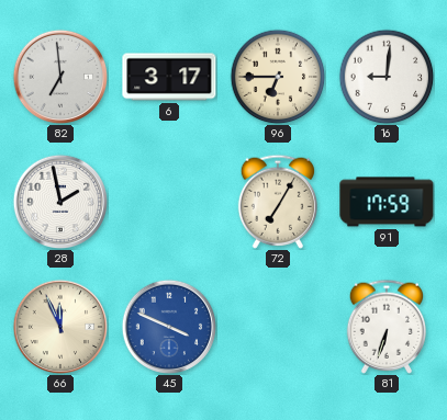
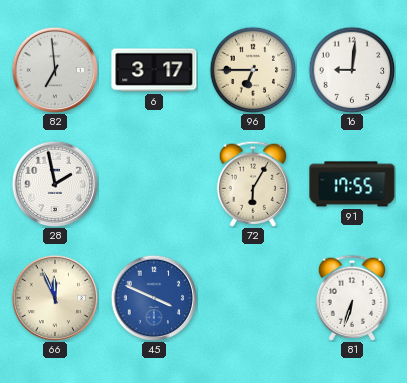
72: 7:05 -> 6:05
91: 17:59 -> 17:55
